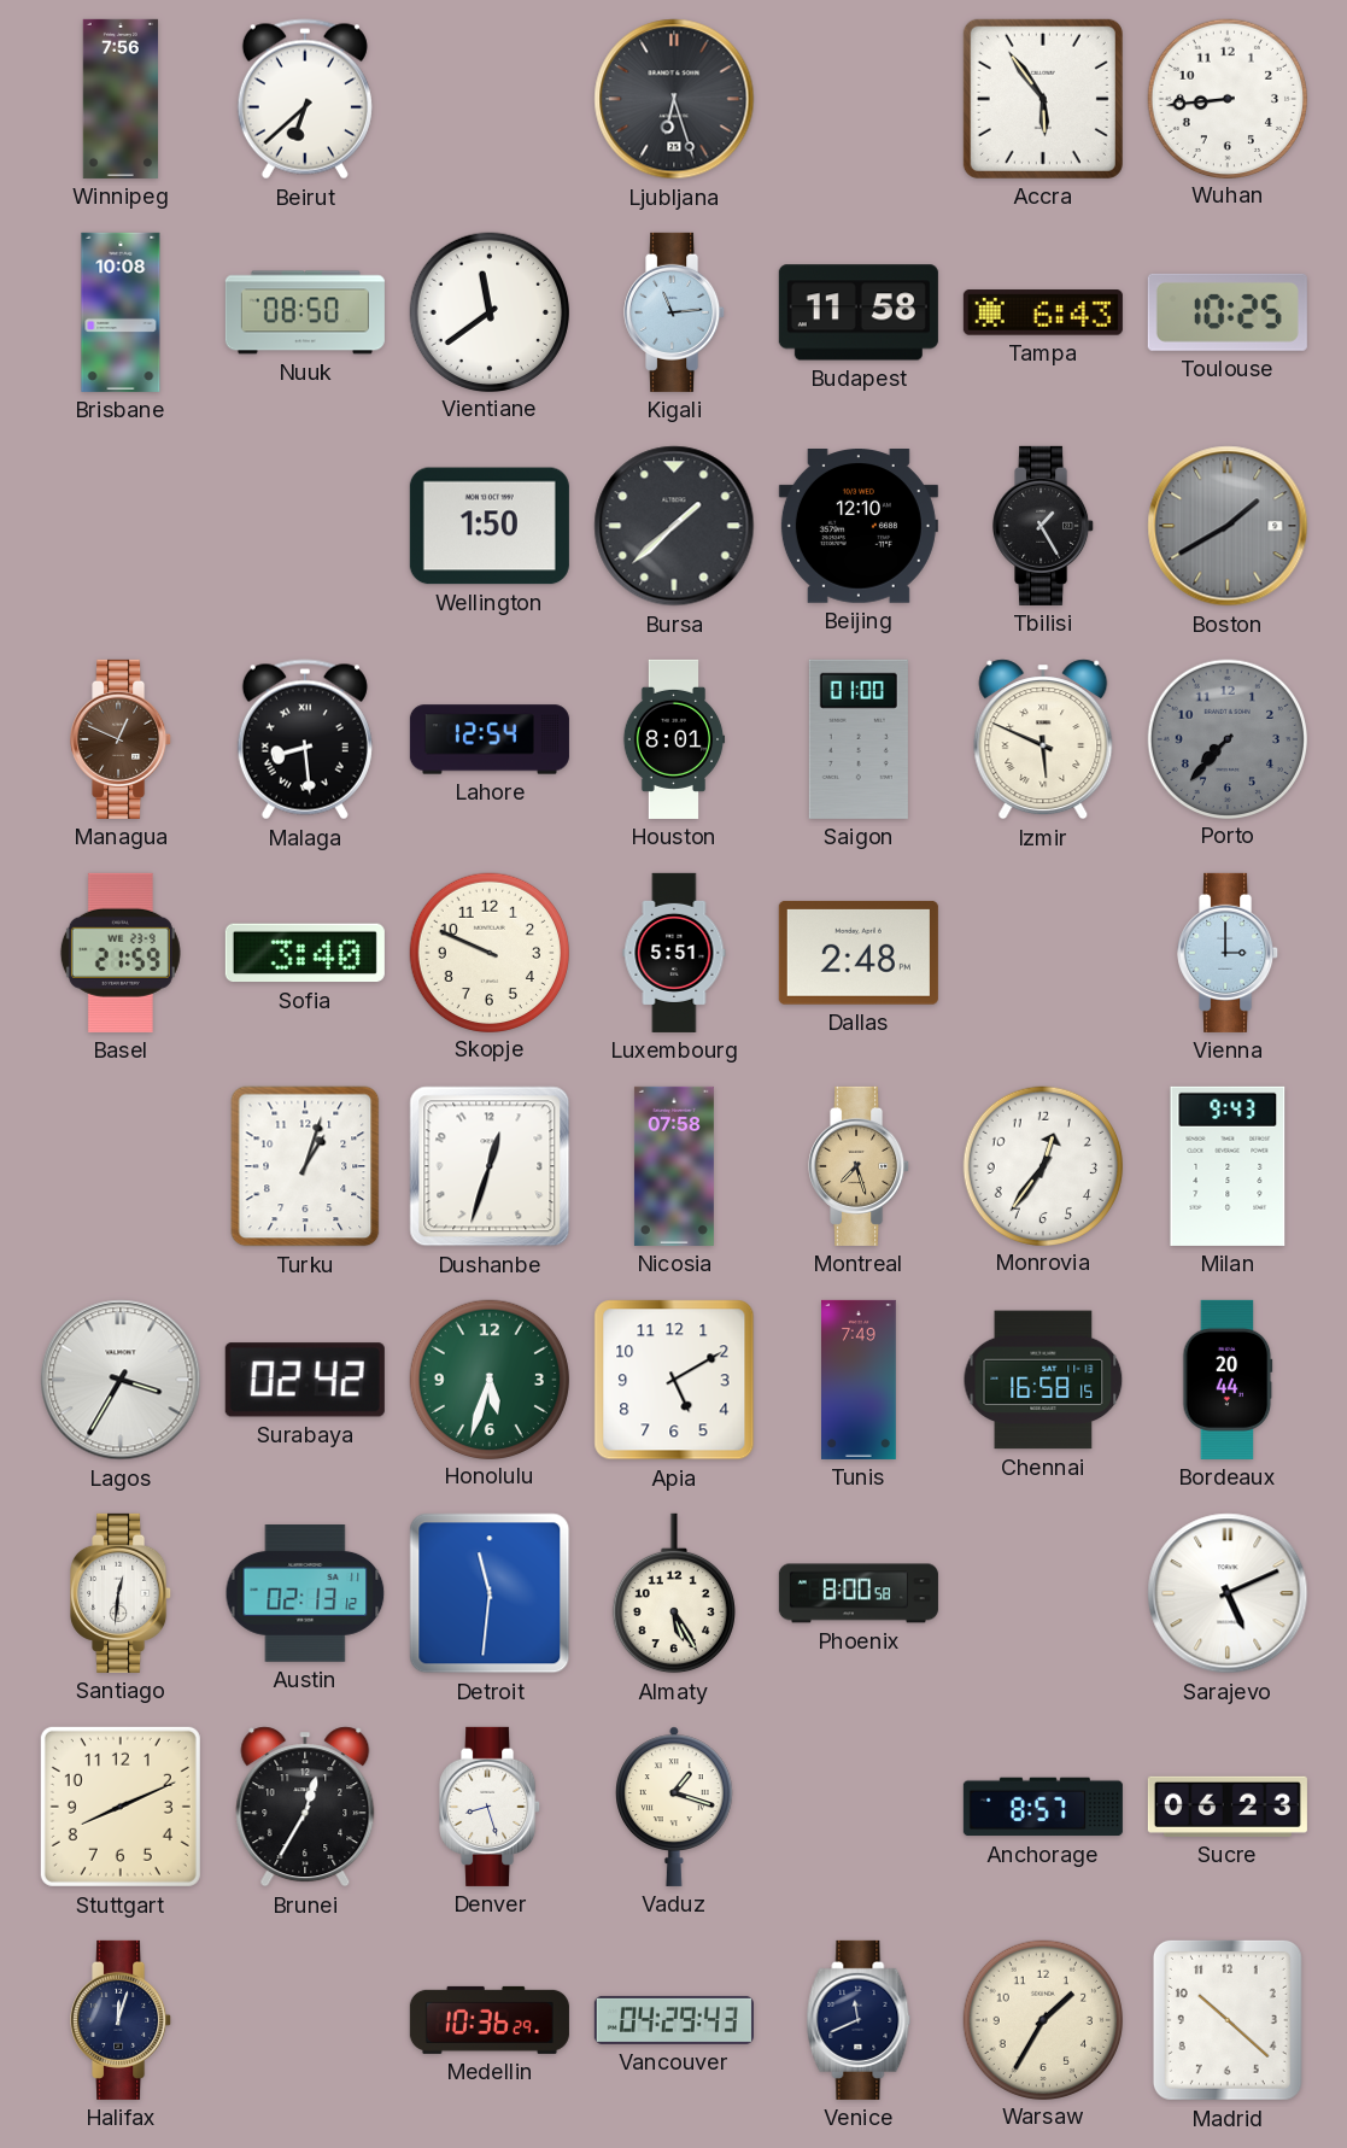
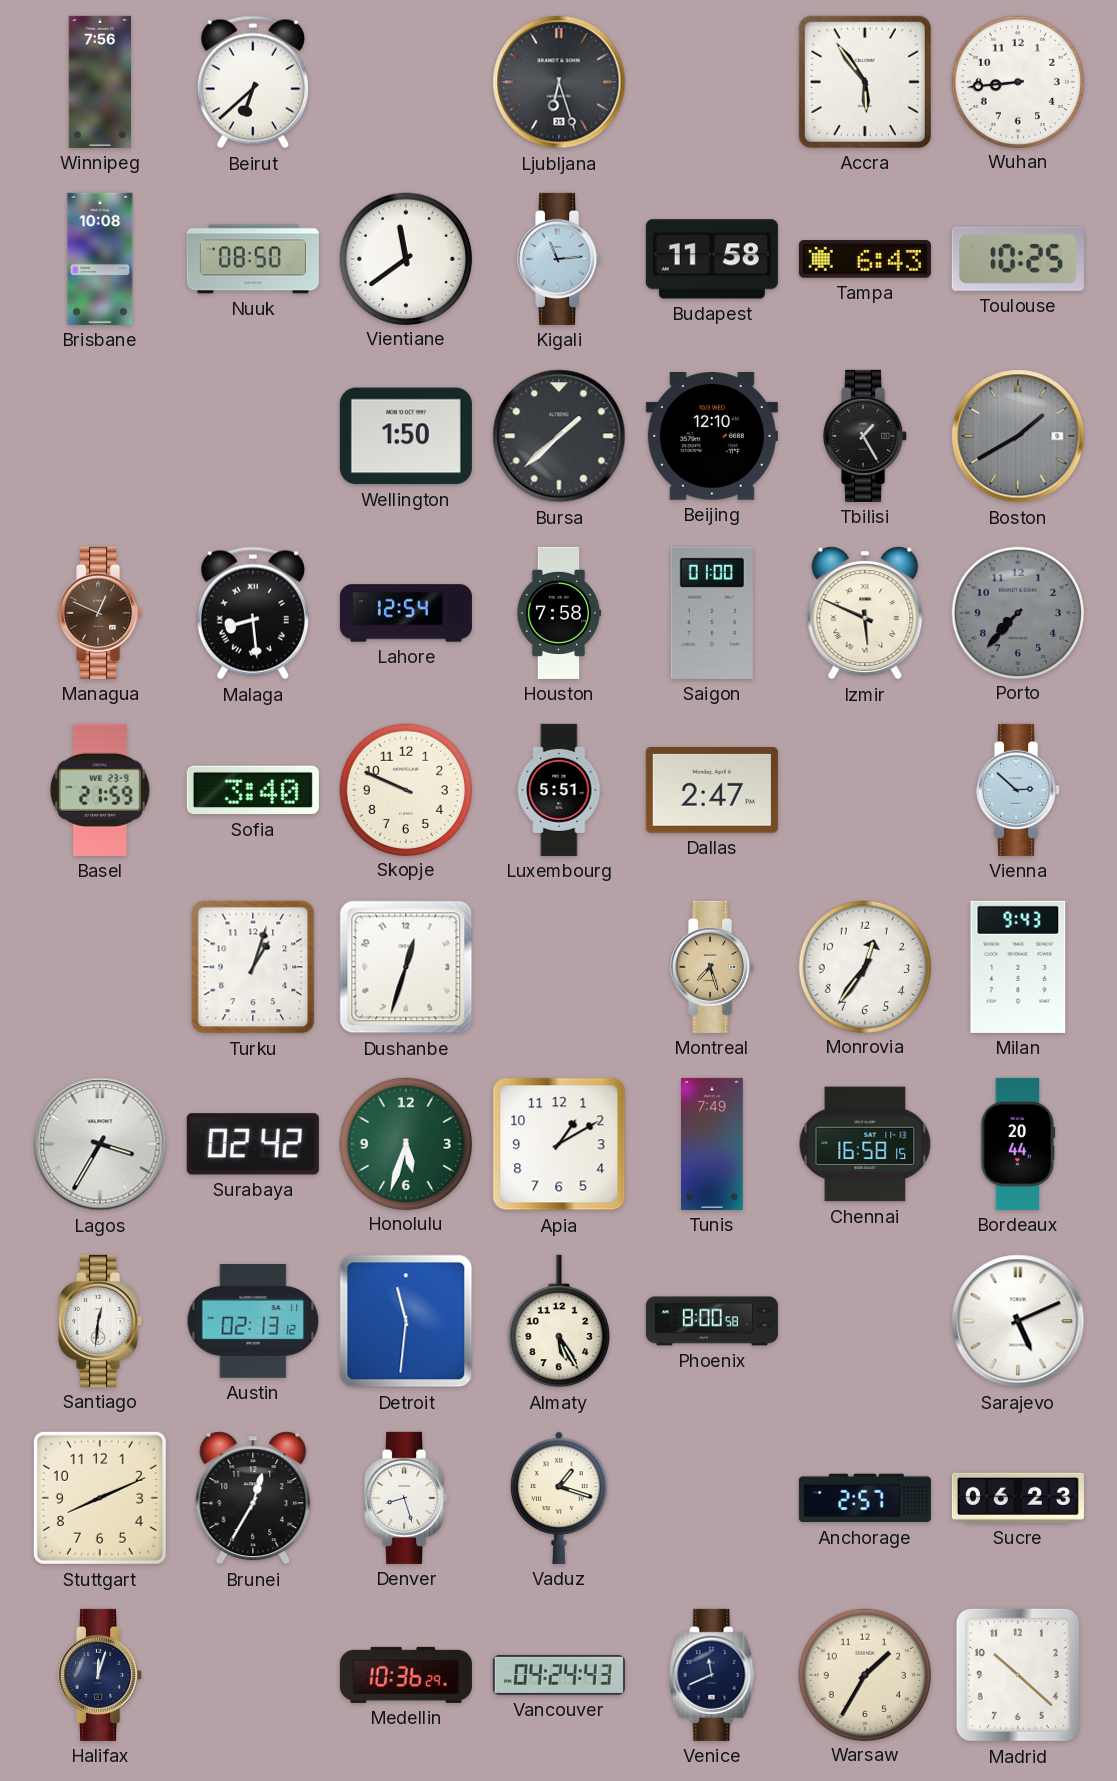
Houston: 8:01 -> 7:58
Dallas: 2:48 -> 2:47
Vienna: 3:00 -> 2:52
Nicosia: 07:58 -> none
Apia: 5:10 -> 1:10
Anchorage: 8:57 -> 2:57
Vancouver: 04:29 -> 04:24
